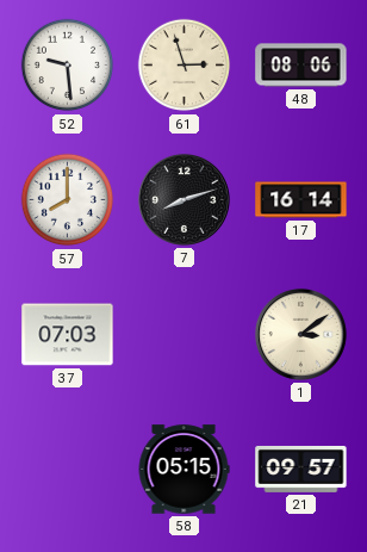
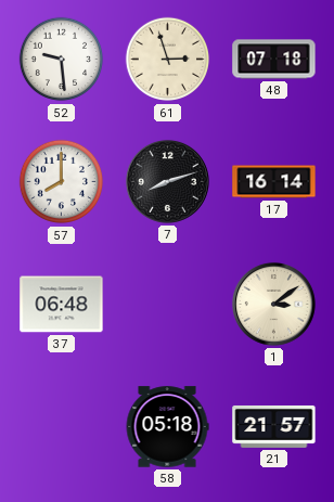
48: 08:06 -> 07:18
37: 07:03 -> 06:48
58: 05:15 -> 05:18
21: 09:57 -> 21:57
